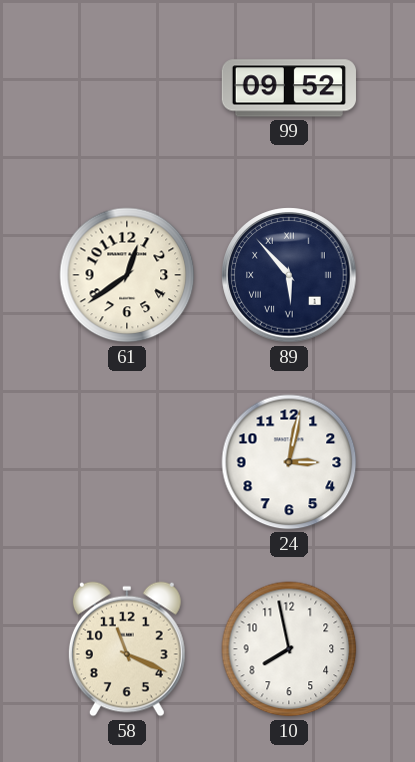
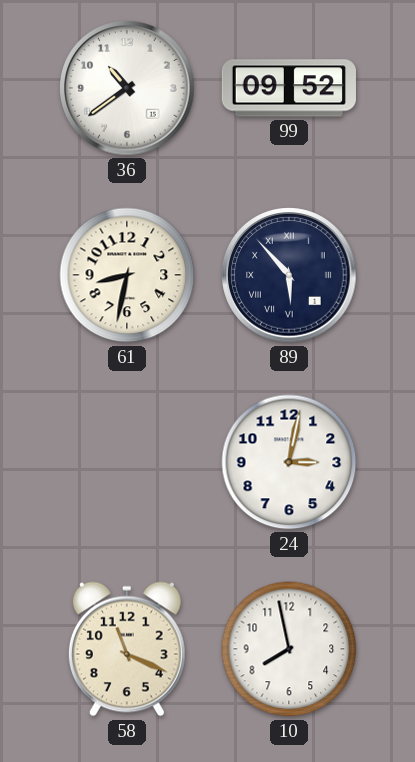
36: none -> 10:39
61: 12:39 -> 8:32
